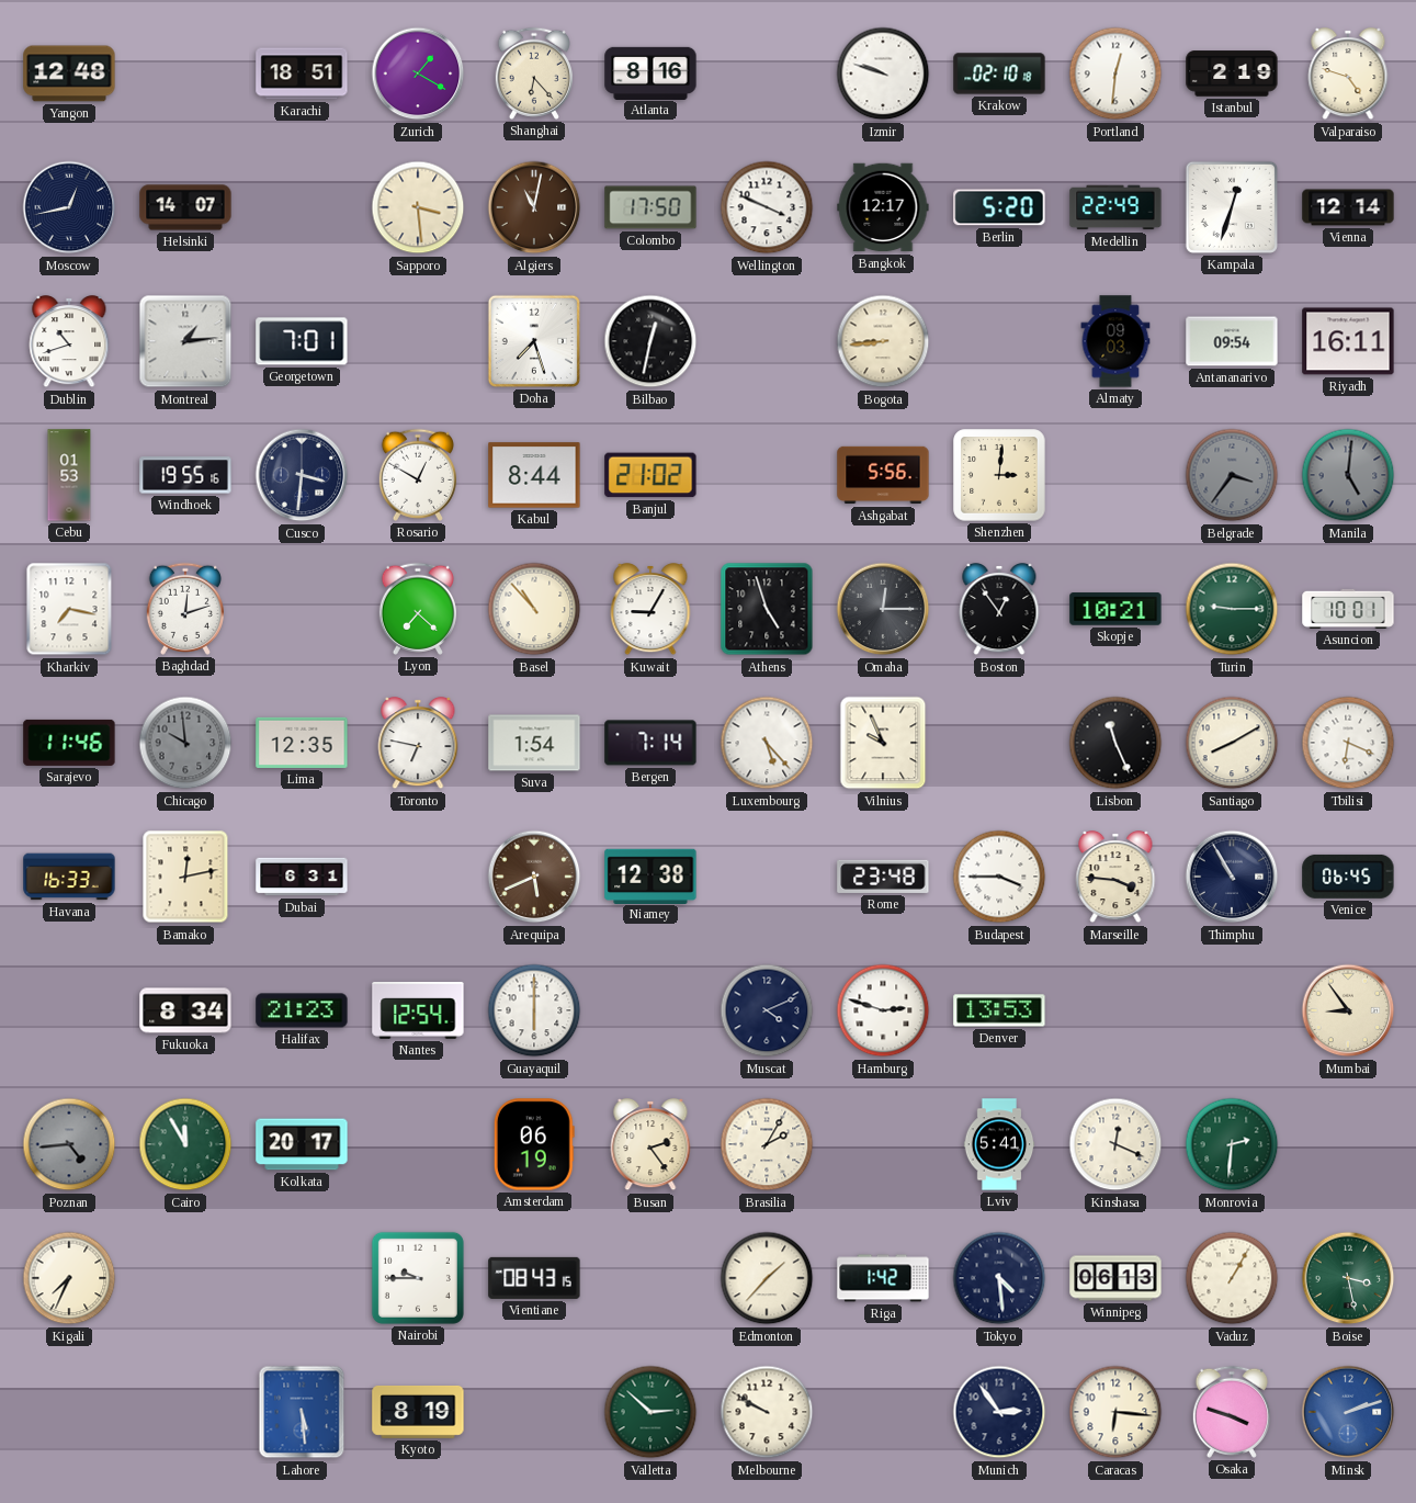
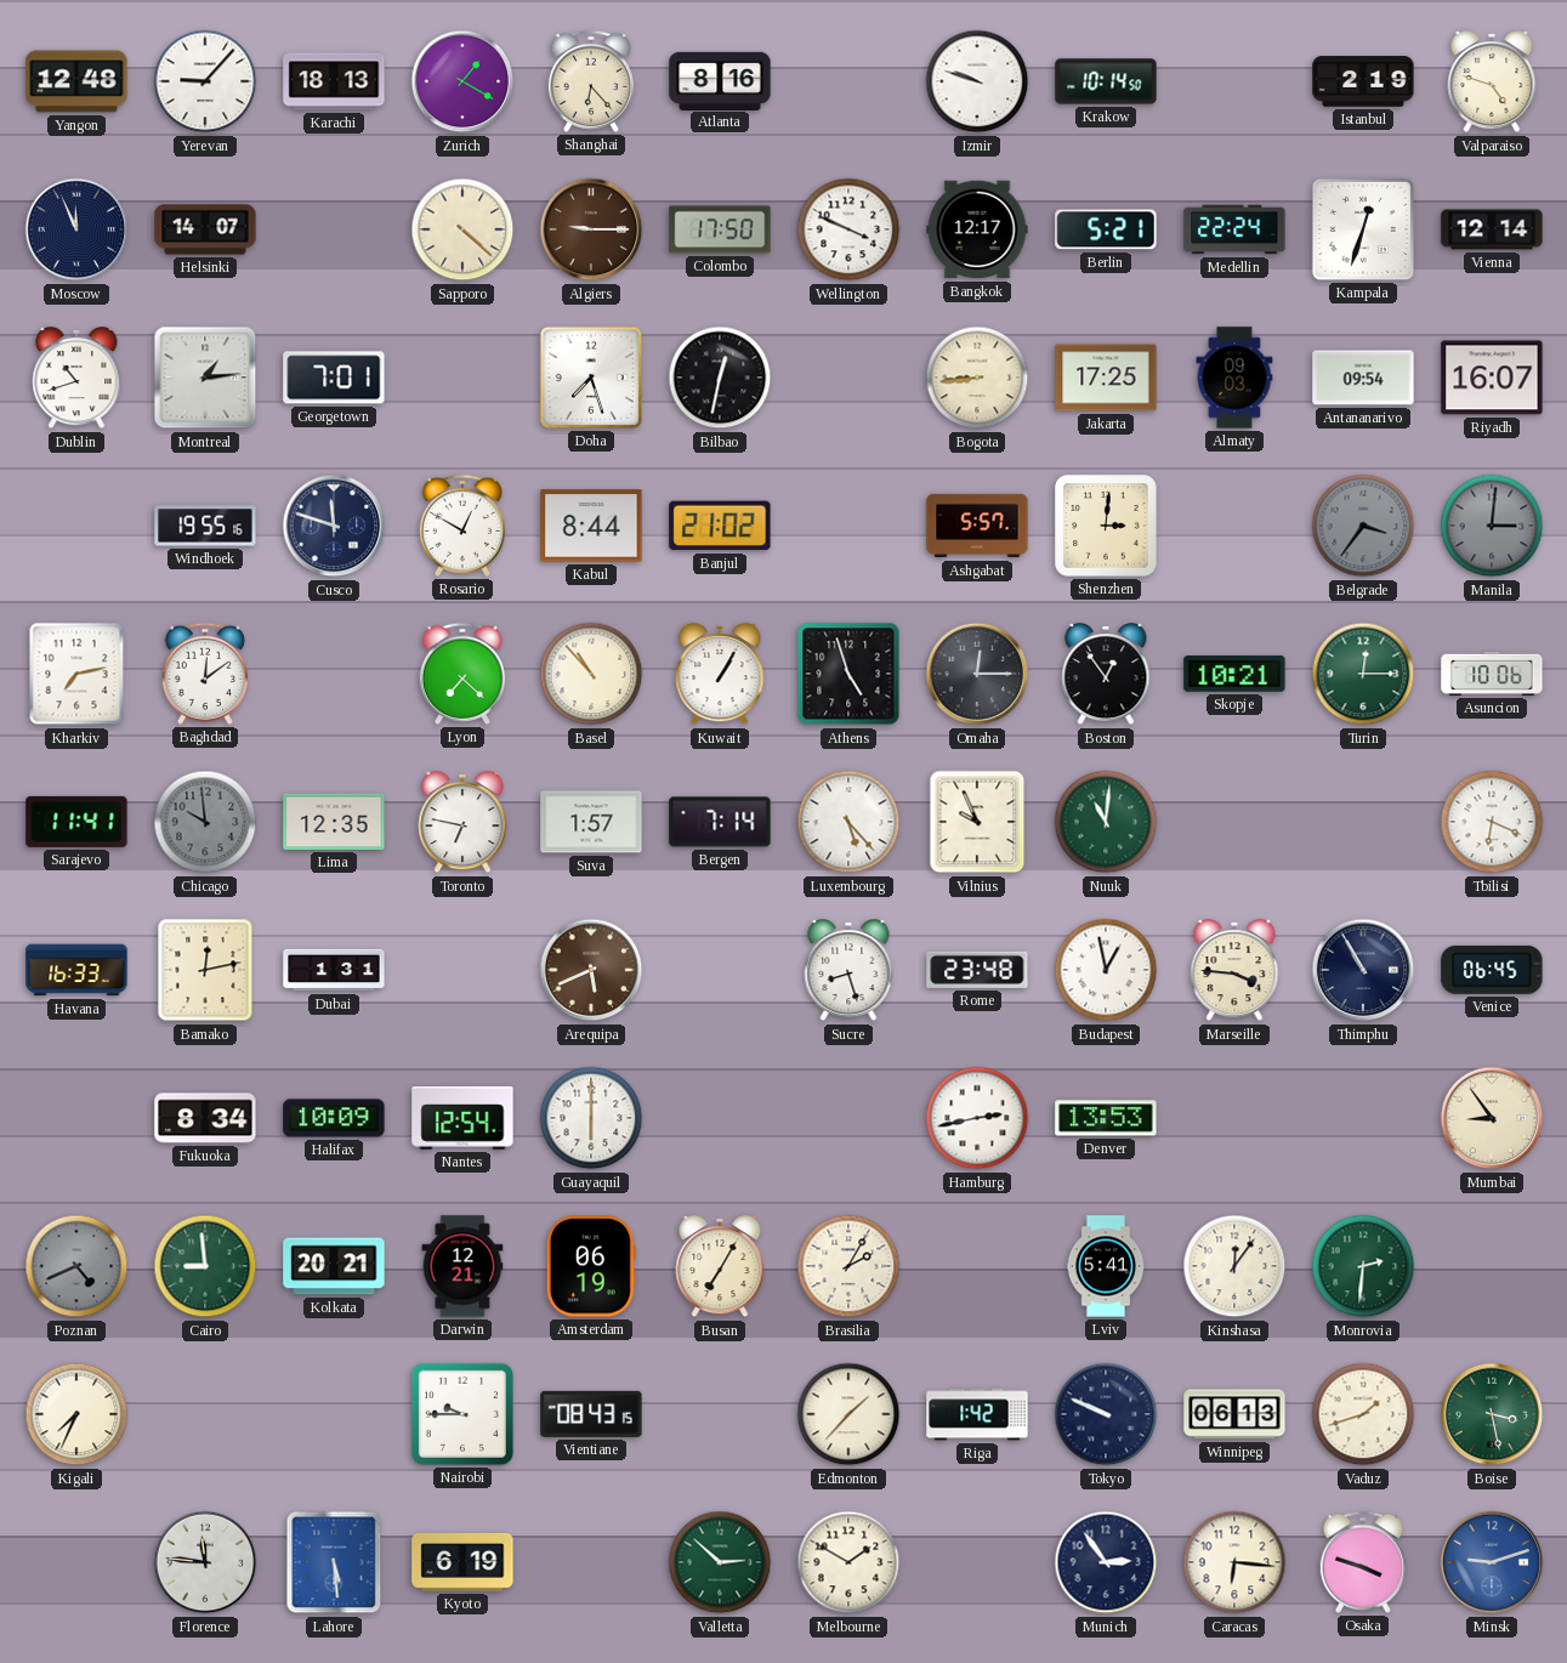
Yerevan: none -> 9:07
Karachi: 18:51 -> 18:13
Krakow: 02:10 -> 10:14
Portland: 12:31 -> none
Moscow: 12:43 -> 11:56
Sapporo: 3:29 -> 4:22
Algiers: 11:02 -> 9:15
Berlin: 5:20 -> 5:21
Medellin: 22:49 -> 22:24
Jakarta: none -> 17:25
Riyadh: 16:11 -> 16:07
Cebu: 01:53 -> none
Cusco: 3:31 -> 11:48
Ashgabat: 5:56 -> 5:57
Manila: 5:01 -> 3:01
Kharkiv: 7:17 -> 7:13
Baghdad: 12:12 -> 12:09
Kuwait: 9:05 -> 1:05
Turin: 9:15 -> 12:15
Asuncion: 10:01 -> 10:06
Sarajevo: 11:46 -> 11:41
Suva: 1:54 -> 1:57
Nuuk: none -> 11:01
Lisbon: 11:26 -> none
Santiago: 8:10 -> none
Dubai: 6:31 -> 1:31
Niamey: 12:38 -> none
Sucre: none -> 8:27
Budapest: 3:45 -> 12:58
Halifax: 21:23 -> 10:09
Muscat: 4:11 -> none
Hamburg: 2:48 -> 2:43
Poznan: 4:44 -> 4:41
Cairo: 11:55 -> 8:59
Kolkata: 20:17 -> 20:21
Darwin: none -> 12:21
Busan: 2:24 -> 7:05
Kinshasa: 12:19 -> 12:06
Tokyo: 4:29 -> 9:49
Vaduz: 1:05 -> 1:42
Florence: none -> 11:46
Kyoto: 8:19 -> 6:19
Melbourne: 9:50 -> 1:50
Minsk: 2:12 -> 9:12
